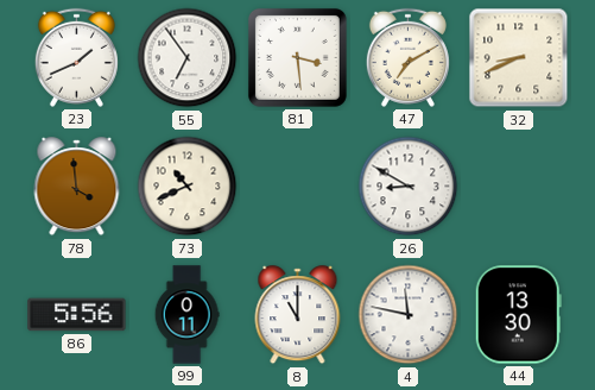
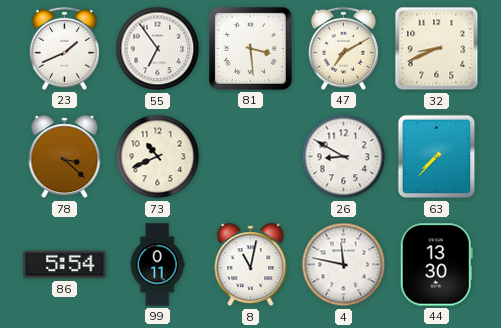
78: 3:59 -> 3:22
63: none -> 7:37
86: 5:56 -> 5:54
8: 11:00 -> 11:02
